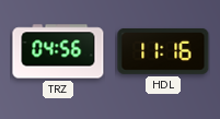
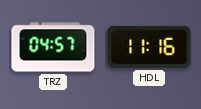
TRZ: 04:56 -> 04:57
